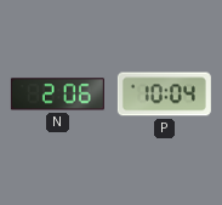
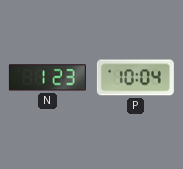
N: 2:06 -> 1:23
